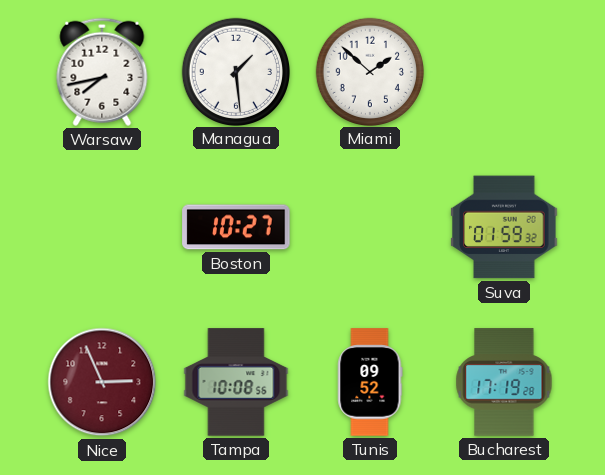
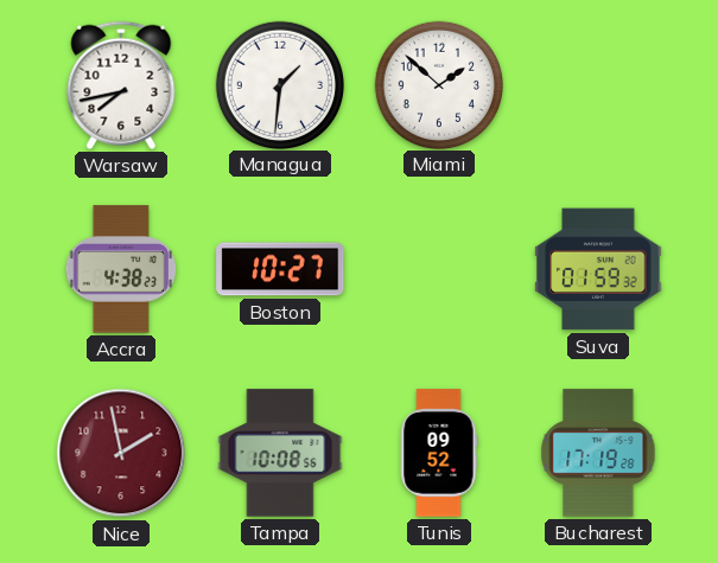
Managua: 1:29 -> 1:31
Accra: none -> 4:38
Nice: 2:56 -> 1:58
